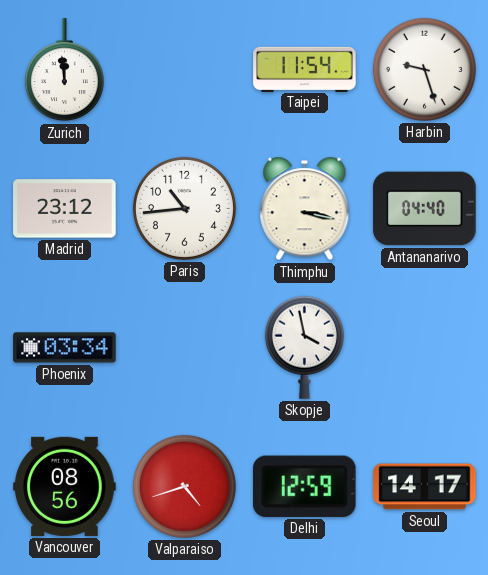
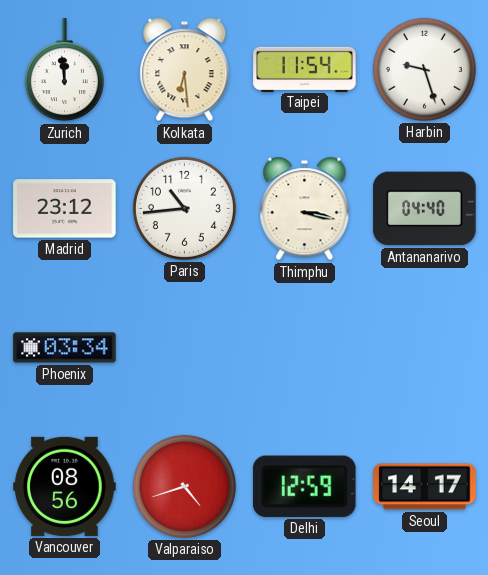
Kolkata: none -> 6:29
Skopje: 3:58 -> none
